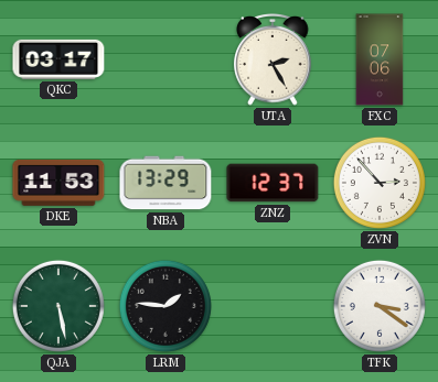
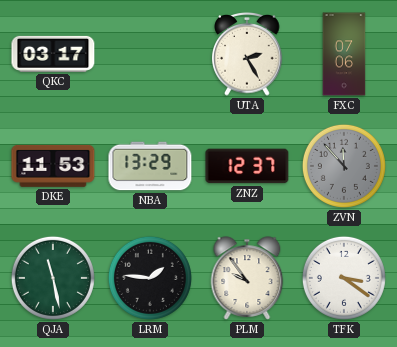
ZVN: 2:53 -> 11:53
ZVN dial: white -> grey
QJA: 5:28 -> 11:28
PLM: none -> 9:54
